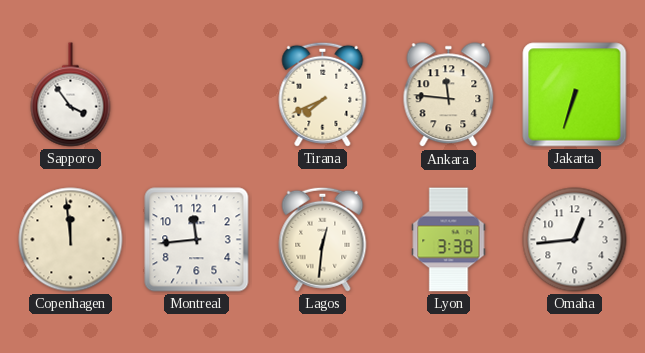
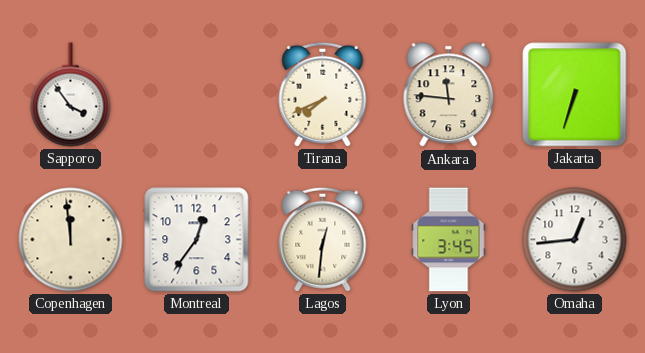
Montreal: 11:44 -> 12:36
Lyon: 3:38 -> 3:45
